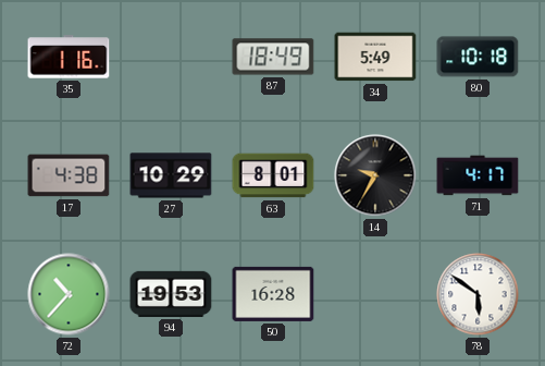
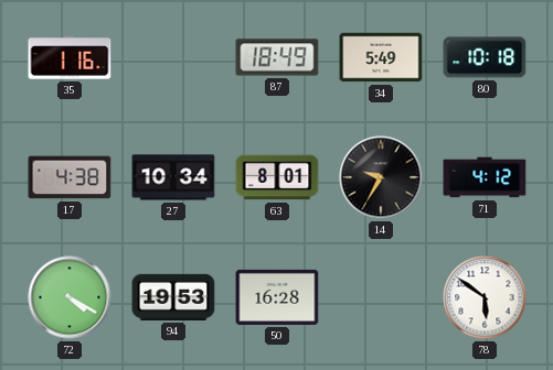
27: 10:29 -> 10:34
71: 4:17 -> 4:12
72: 10:37 -> 4:20
